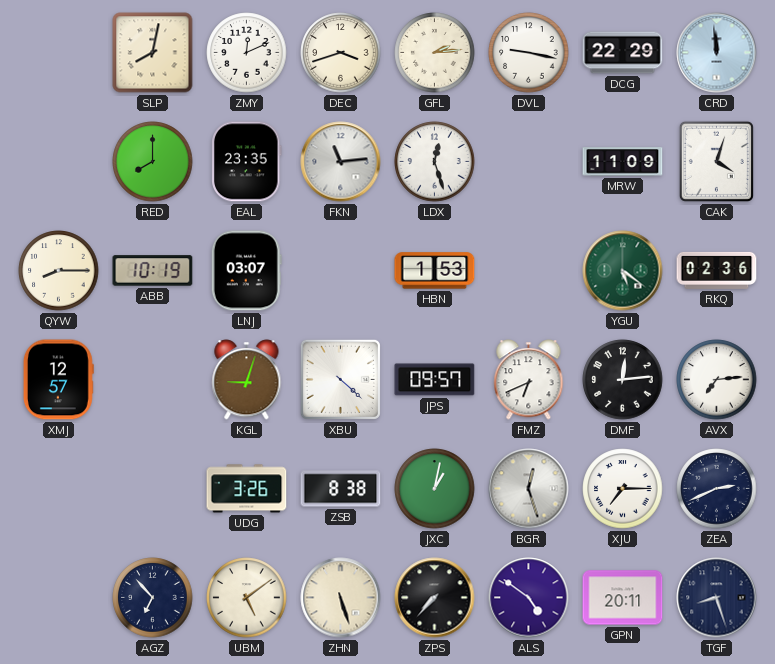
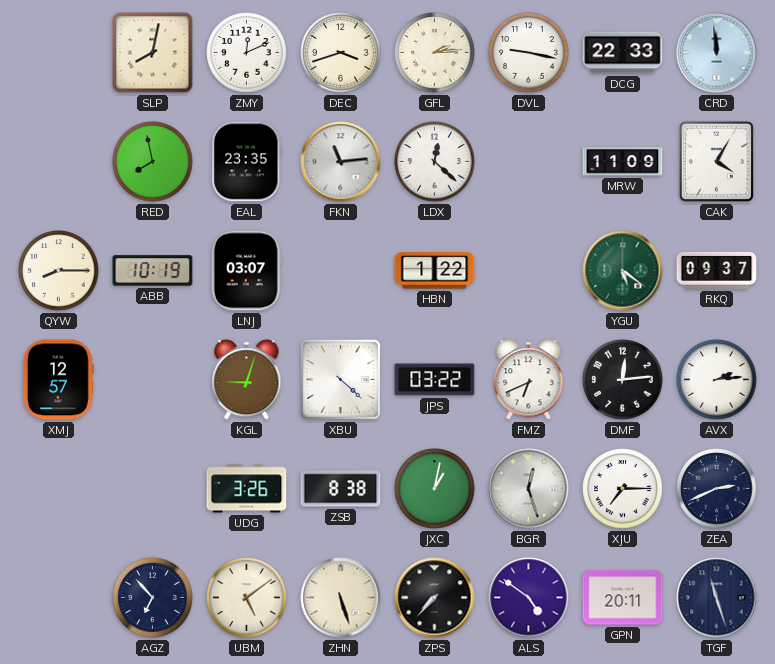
DCG: 22:29 -> 22:33
RED: 8:00 -> 7:58
LDX: 12:27 -> 12:22
CAK: 4:03 -> 4:05
HBN: 1:53 -> 1:22
RKQ: 02:36 -> 09:37
JPS: 09:57 -> 03:22
AVX: 7:14 -> 2:14
TGF: 8:27 -> 11:27
